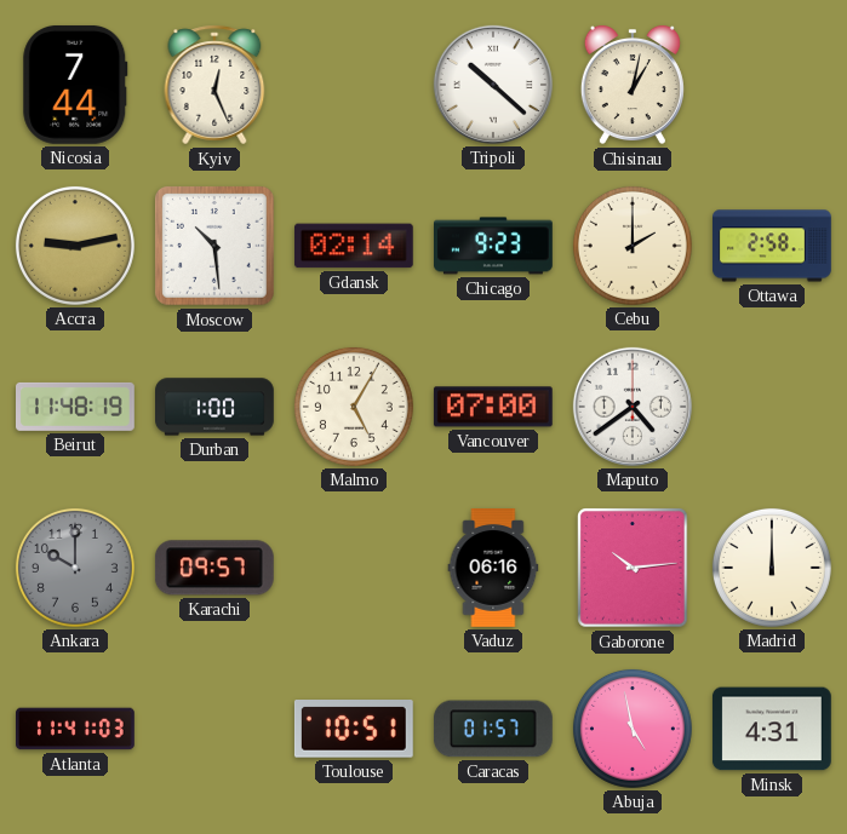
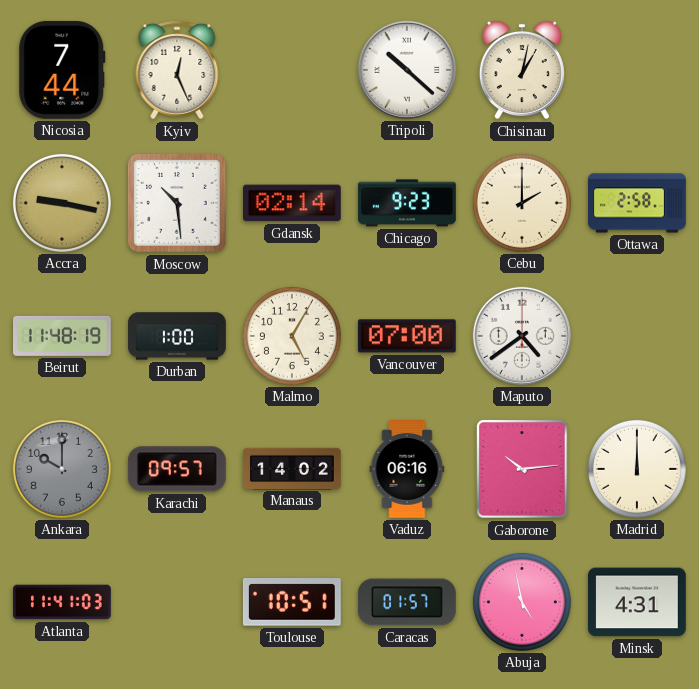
Accra: 9:13 -> 9:17
Manaus: none -> 14:02
